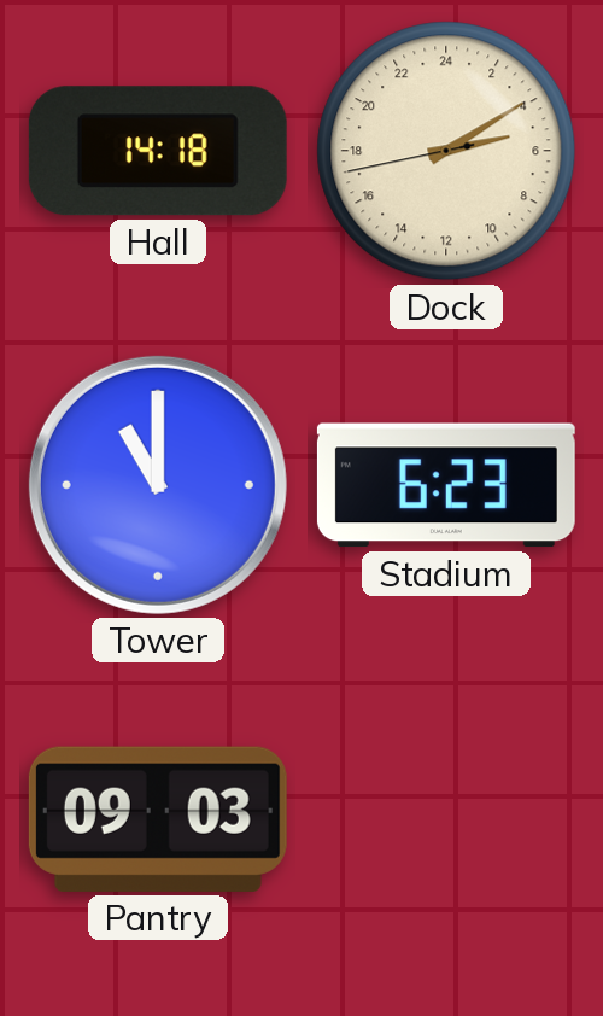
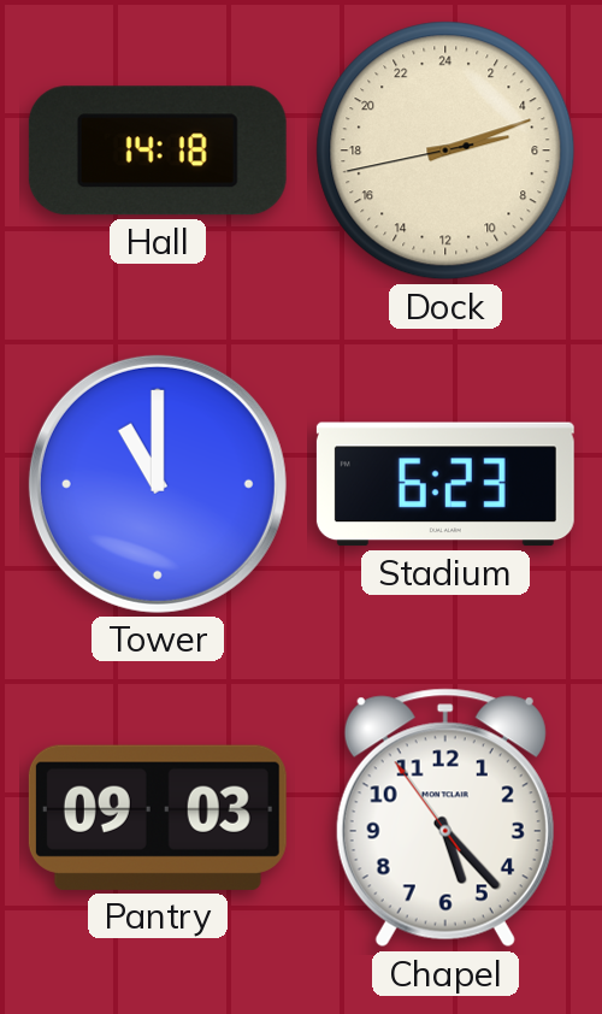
Dock: 5:09 -> 5:11
Chapel: none -> 5:22
